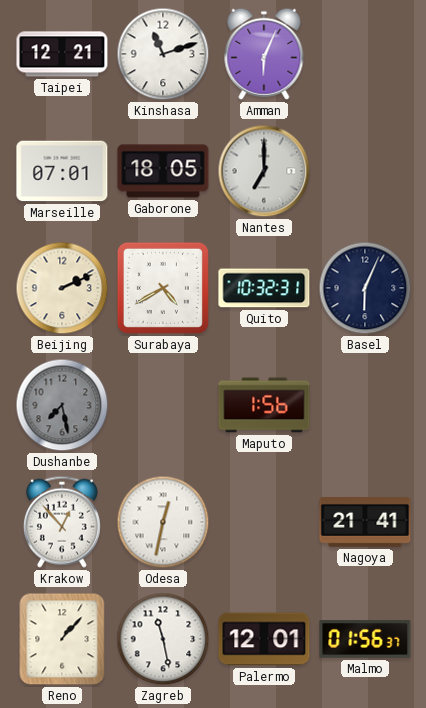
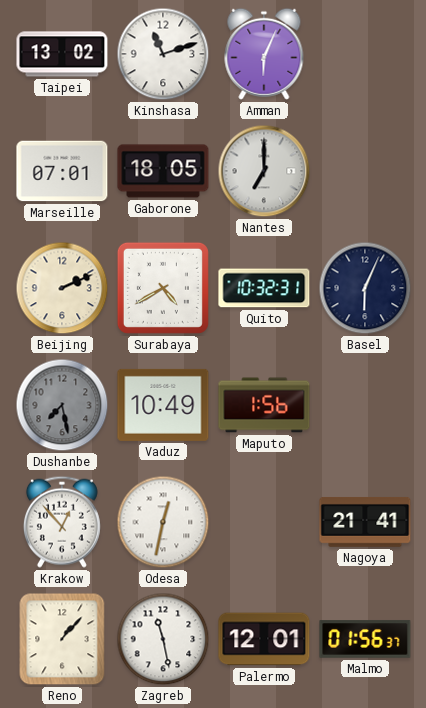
Taipei: 12:21 -> 13:02
Vaduz: none -> 10:49
